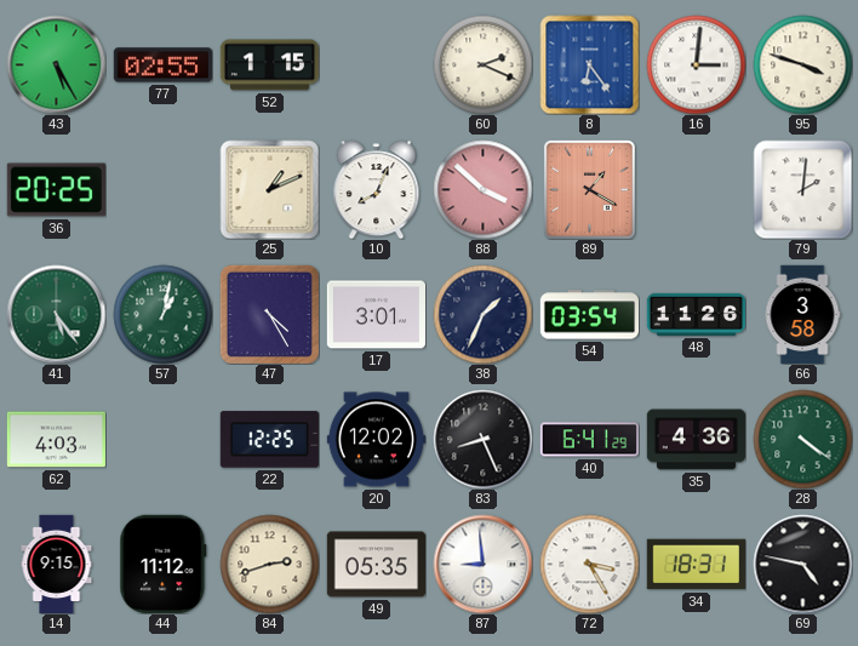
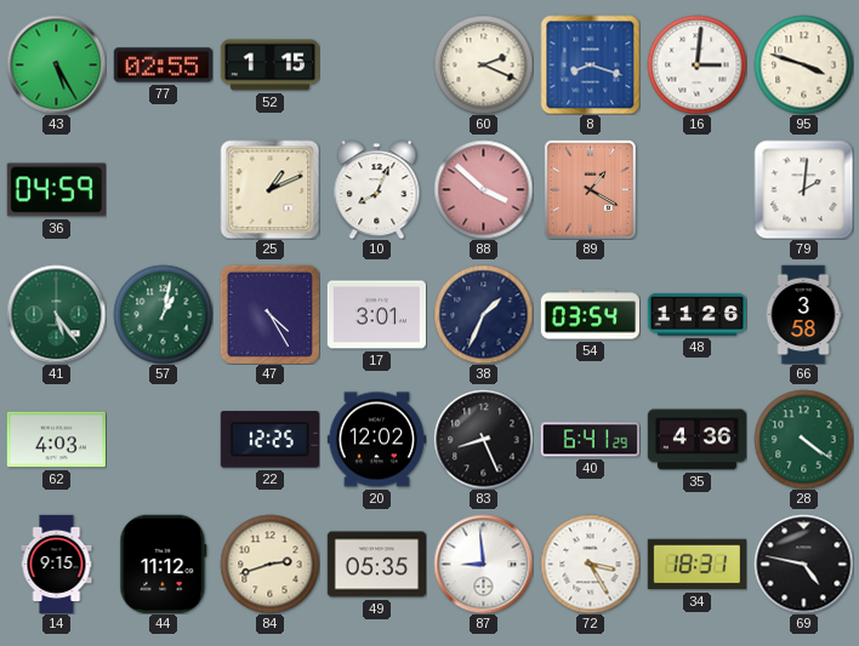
8: 6:24 -> 8:18
36: 20:25 -> 04:59
